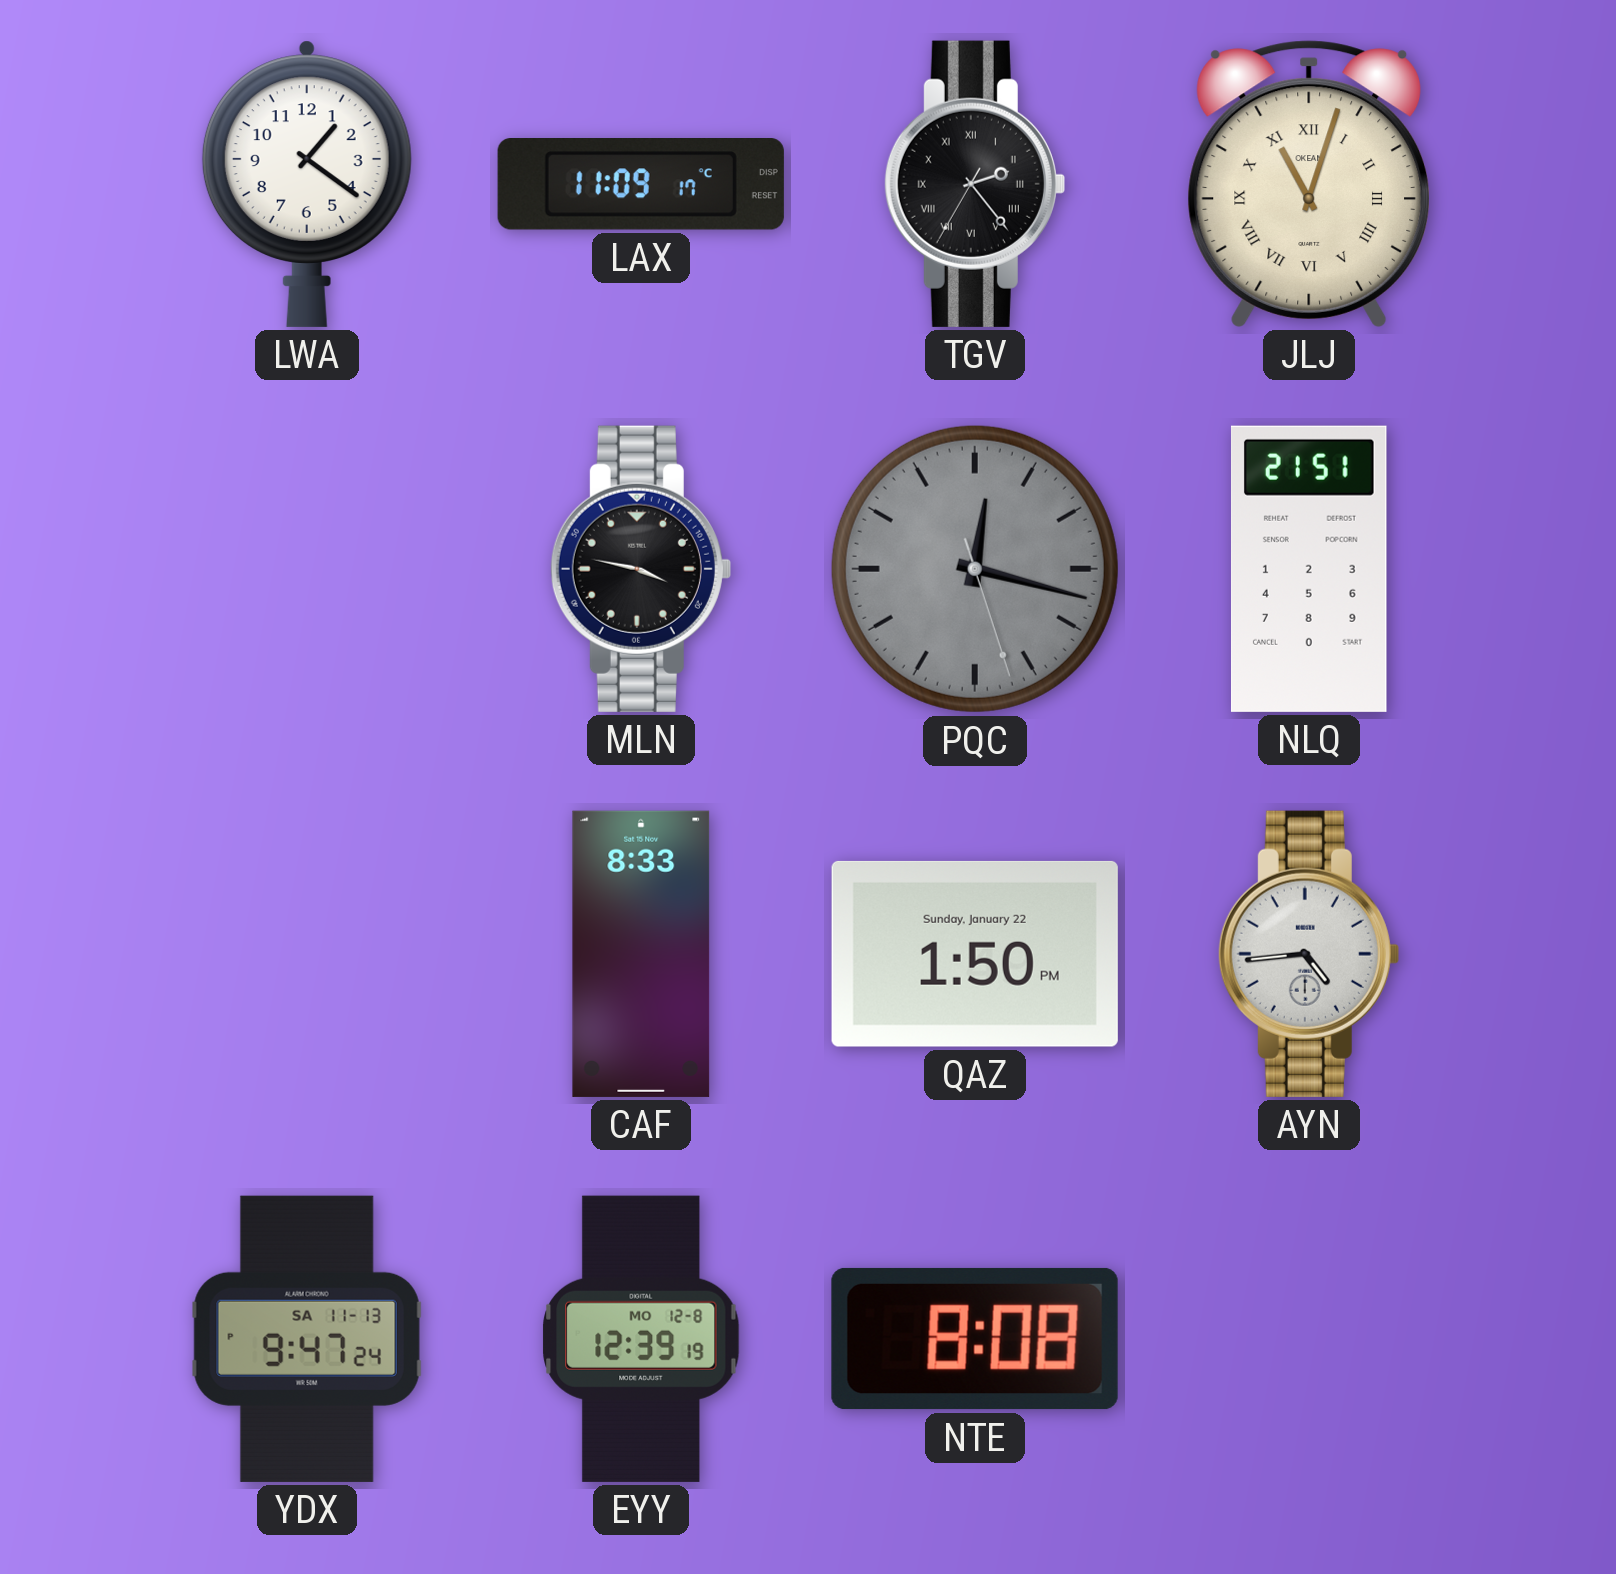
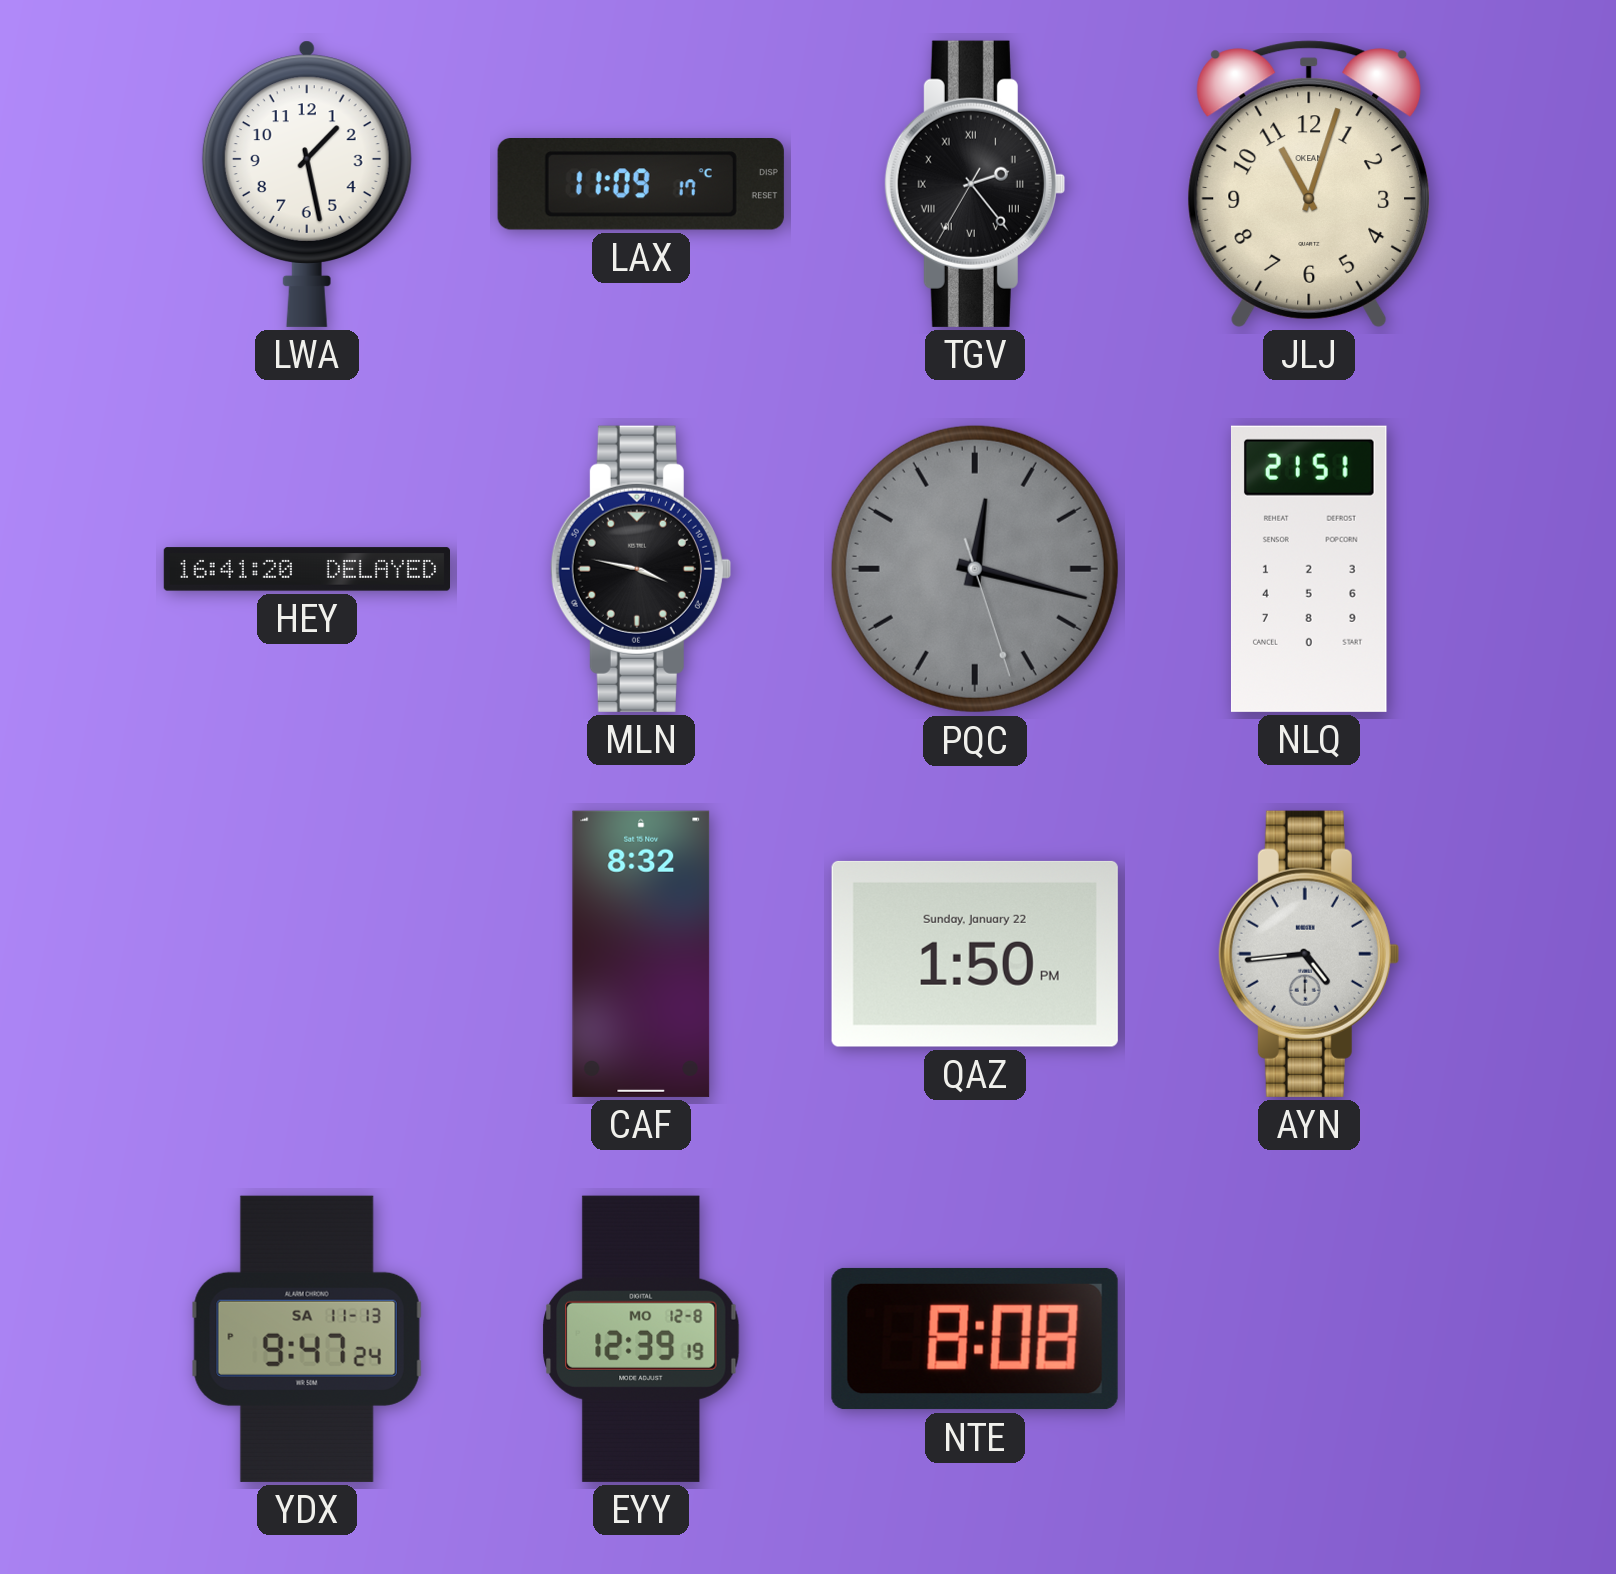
LWA: 1:21 -> 1:28
JLJ numerals: Roman -> Arabic
HEY: none -> 16:41
CAF: 8:33 -> 8:32
